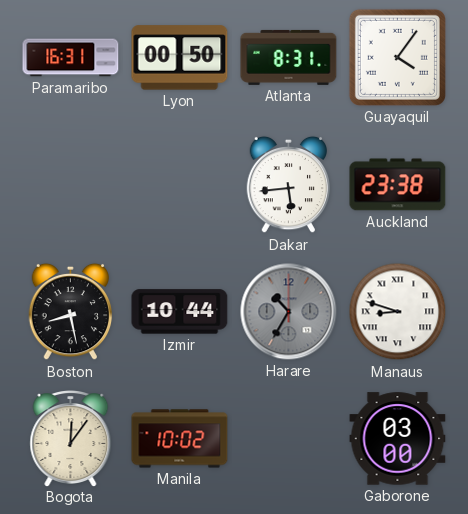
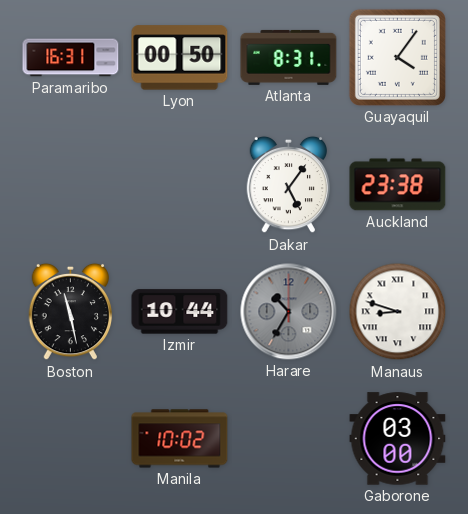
Dakar: 5:44 -> 5:06
Boston: 8:28 -> 11:28
Bogota: 12:06 -> none
